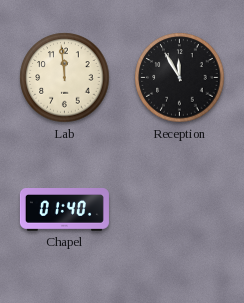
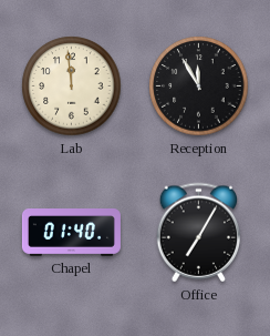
Office: none -> 7:05
